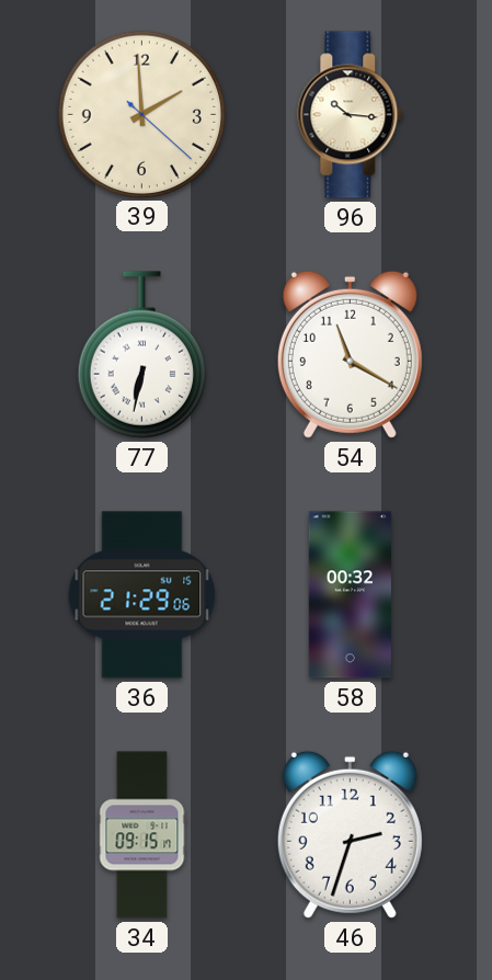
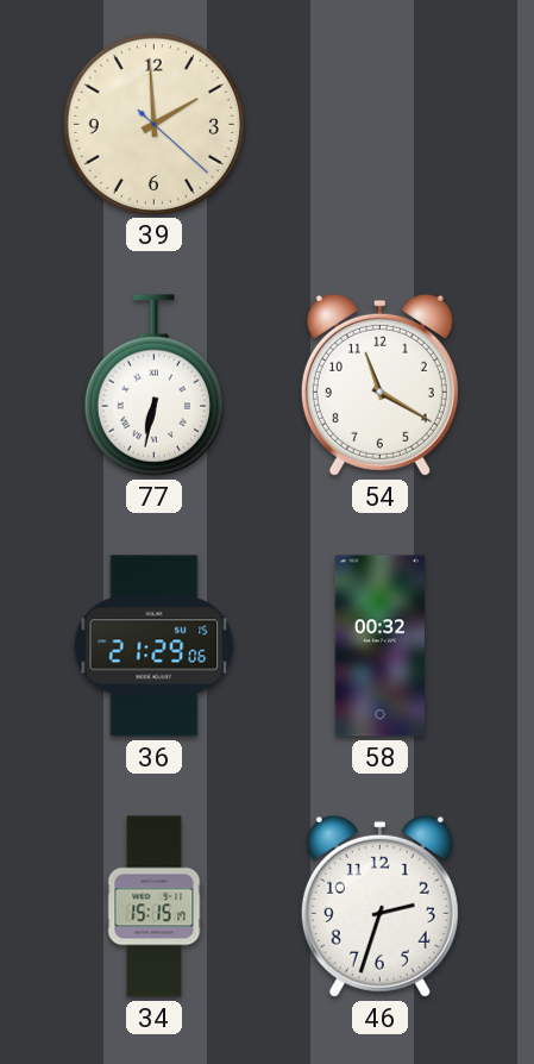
96: 10:16 -> none
34: 09:15 -> 15:15
